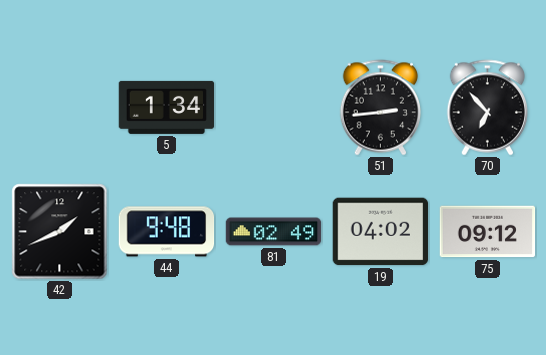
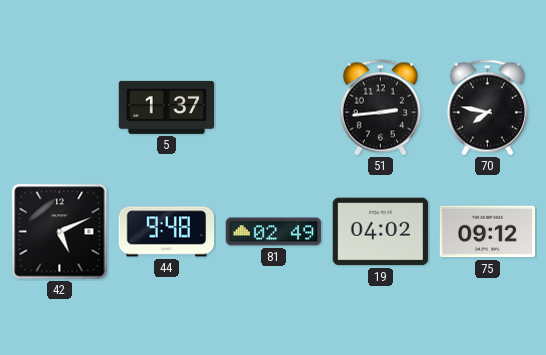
5: 1:34 -> 1:37
70: 6:53 -> 7:47
42: 1:41 -> 5:11
